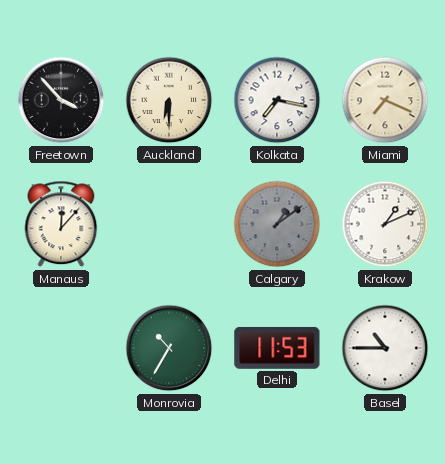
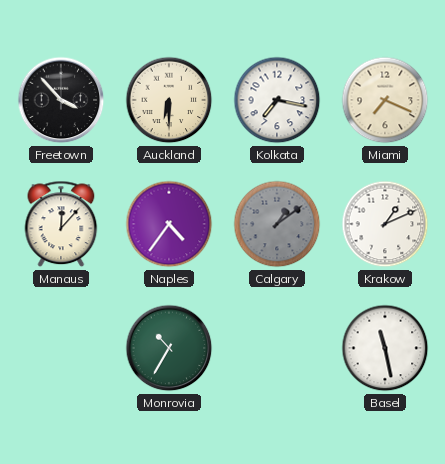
Naples: none -> 4:36
Delhi: 11:53 -> none
Basel: 10:45 -> 11:28
